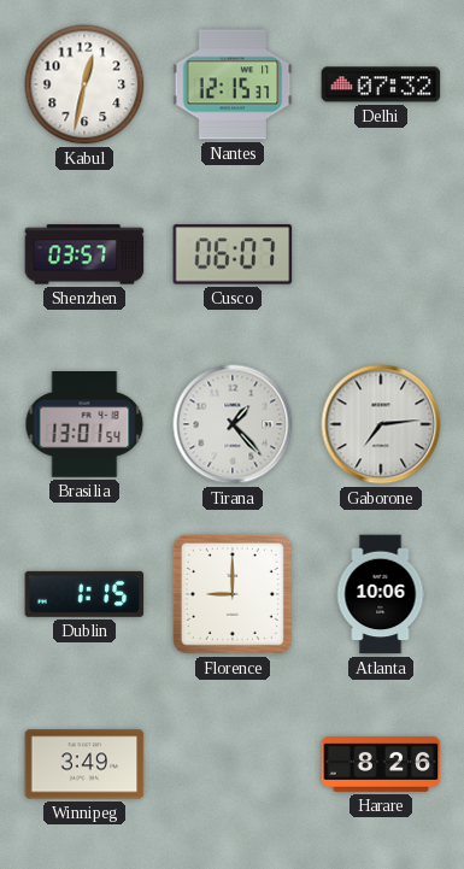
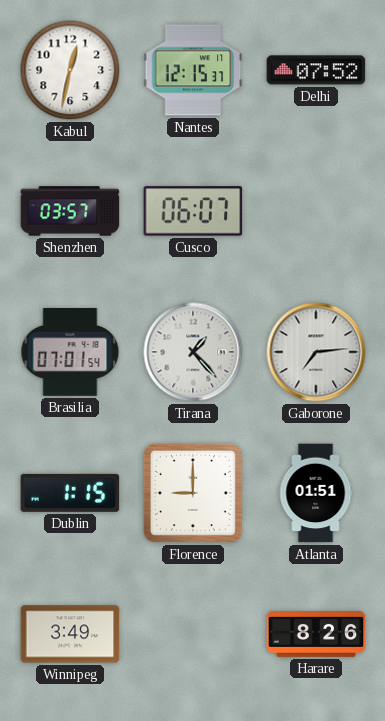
Delhi: 07:32 -> 07:52
Brasilia: 13:01 -> 07:01
Atlanta: 10:06 -> 01:51
